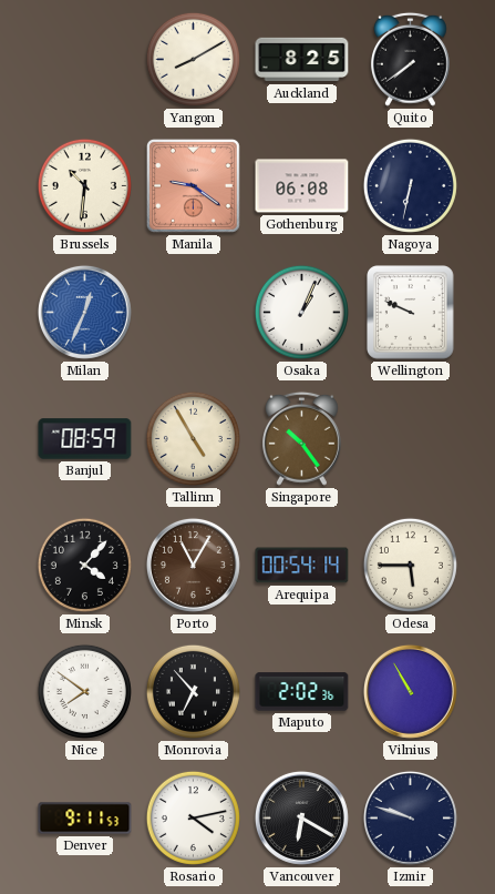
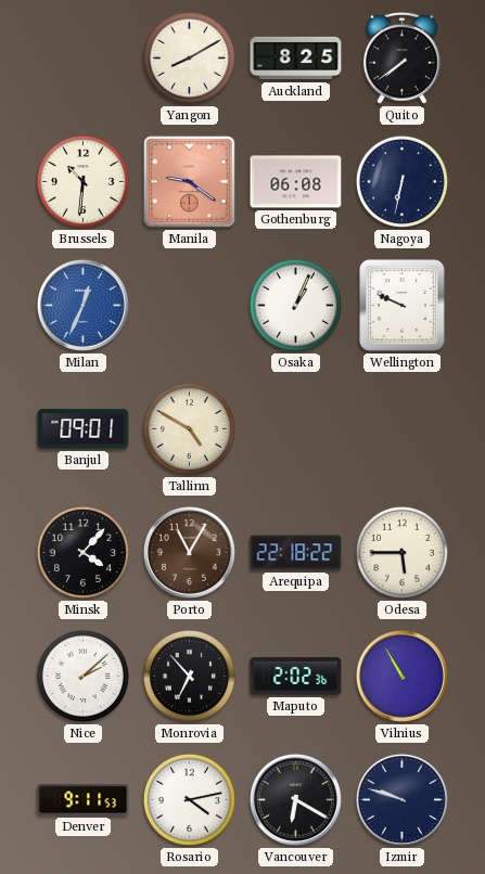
Banjul: 08:59 -> 09:01
Tallinn: 4:55 -> 4:50
Singapore: 10:24 -> none
Arequipa: 00:54 -> 22:18
Nice: 7:51 -> 2:08
